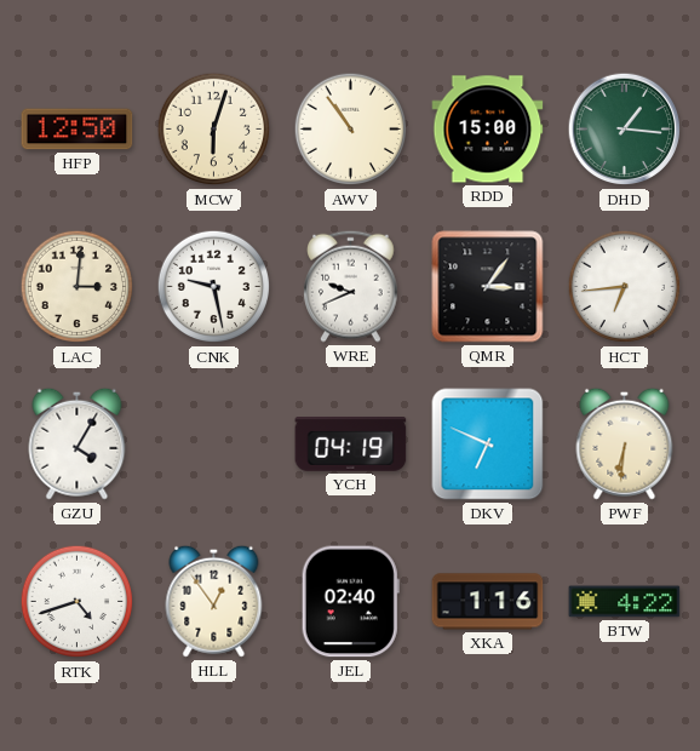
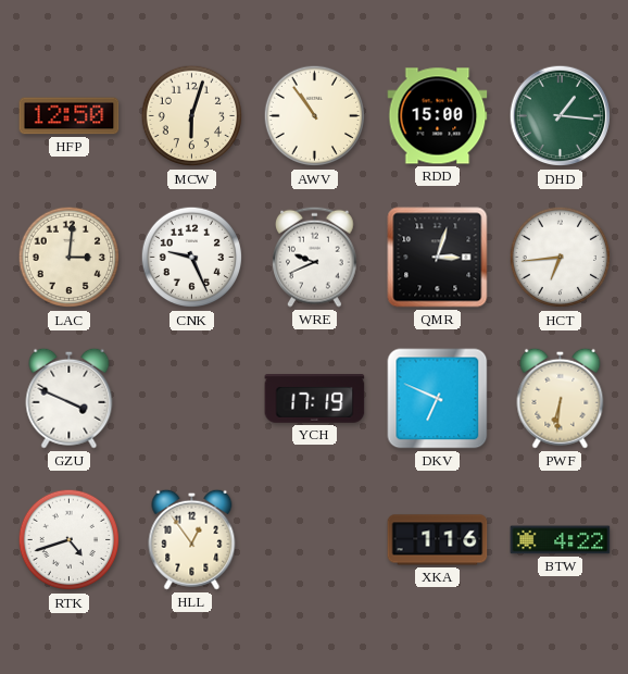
CNK: 9:28 -> 9:26
QMR: 3:06 -> 3:03
GZU: 4:05 -> 3:49
YCH: 04:19 -> 17:19
JEL: 02:40 -> none
